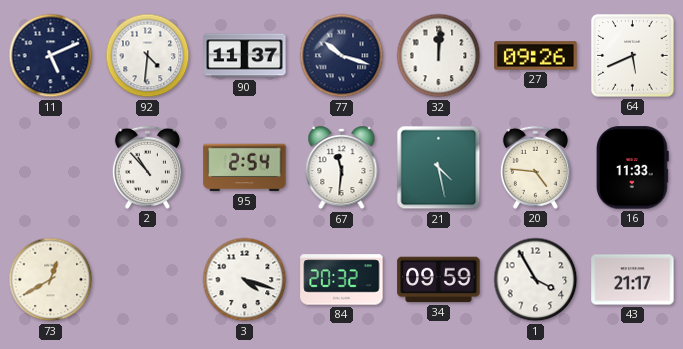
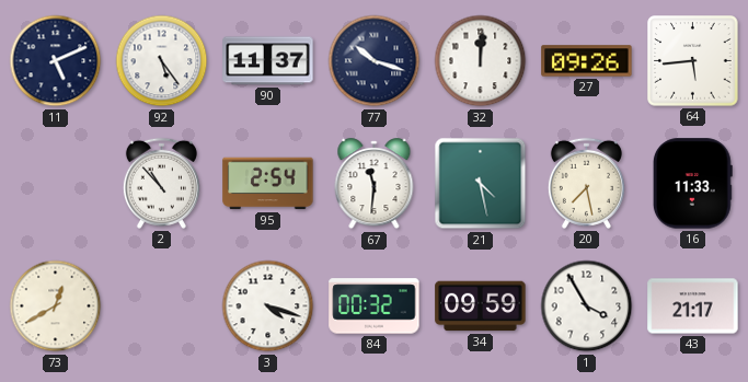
92: 4:31 -> 5:24
64: 5:41 -> 5:44
20: 4:46 -> 7:28
84: 20:32 -> 00:32
